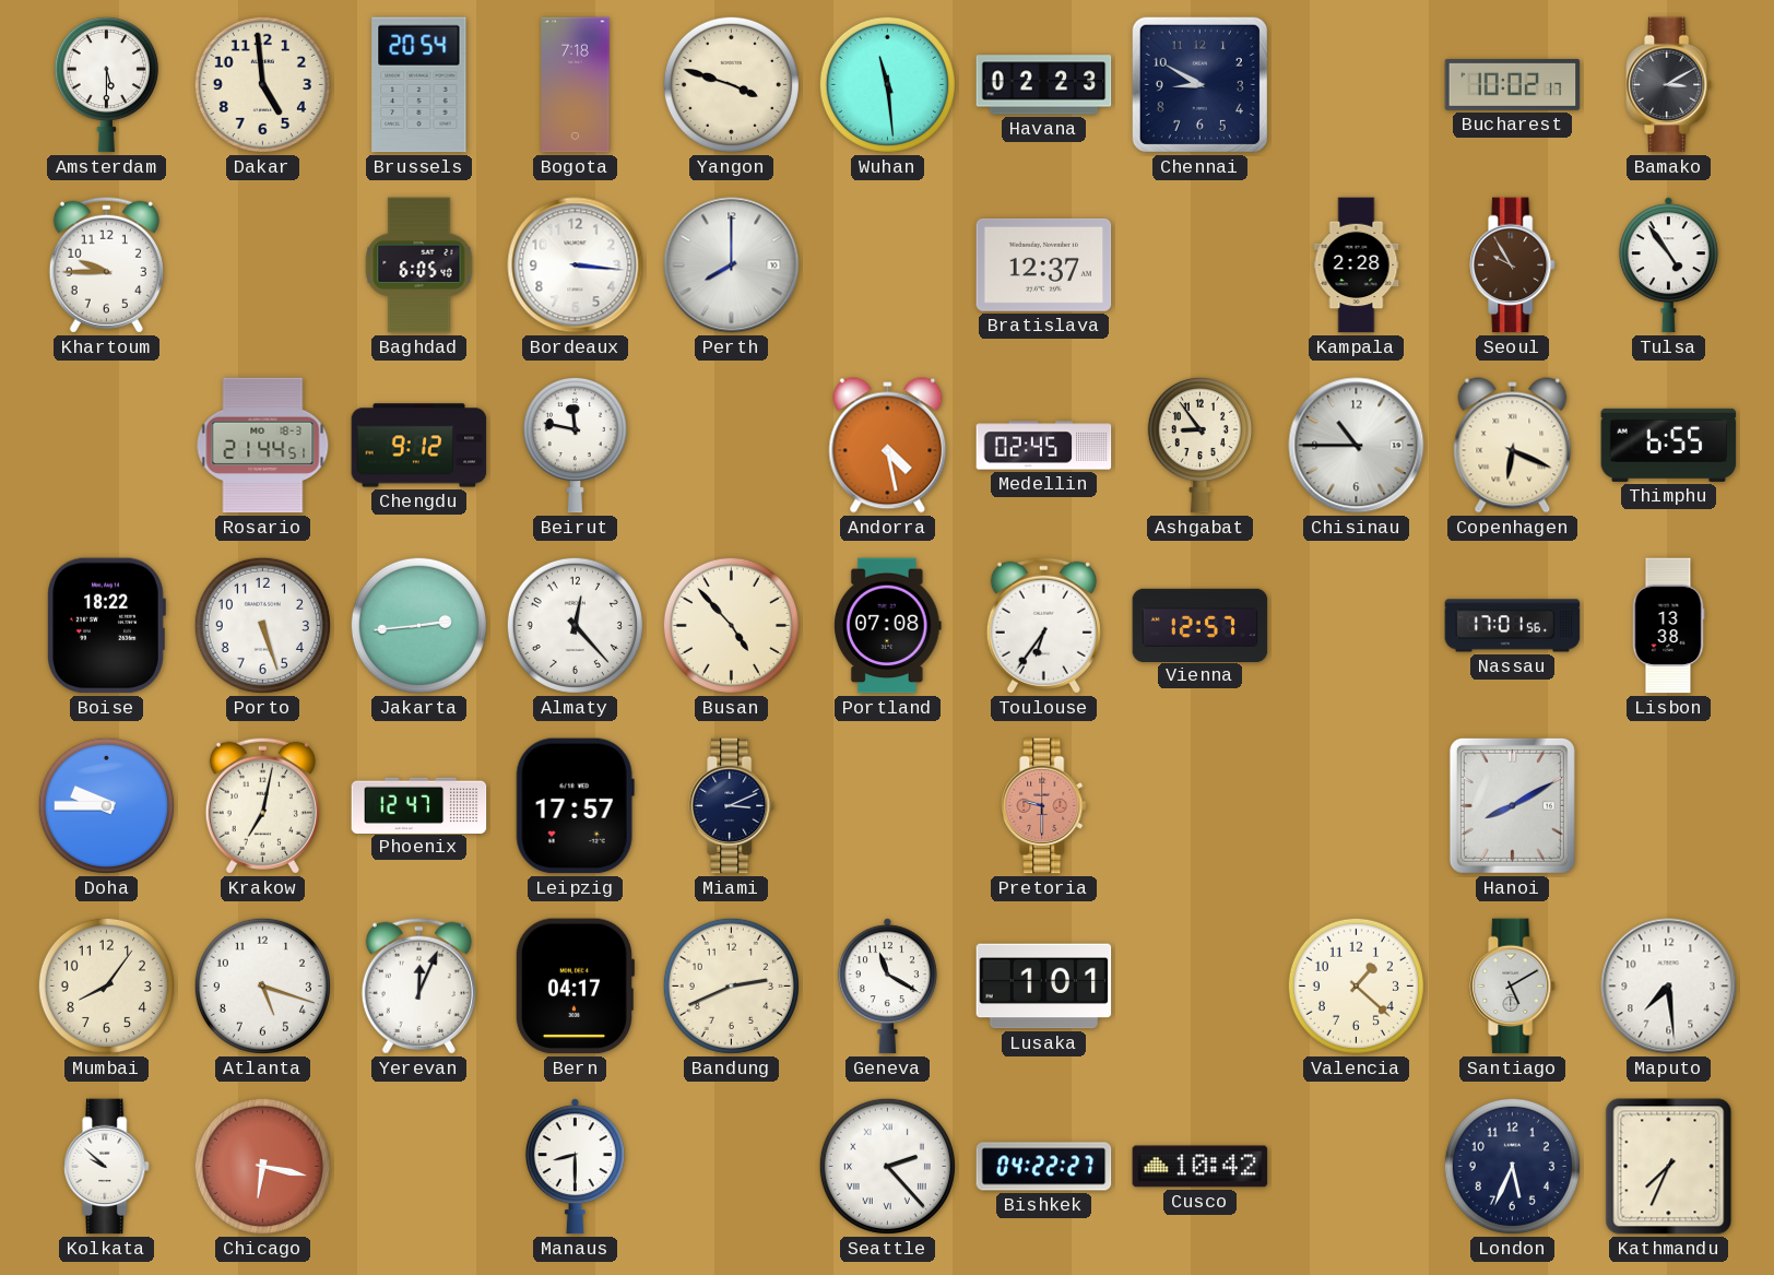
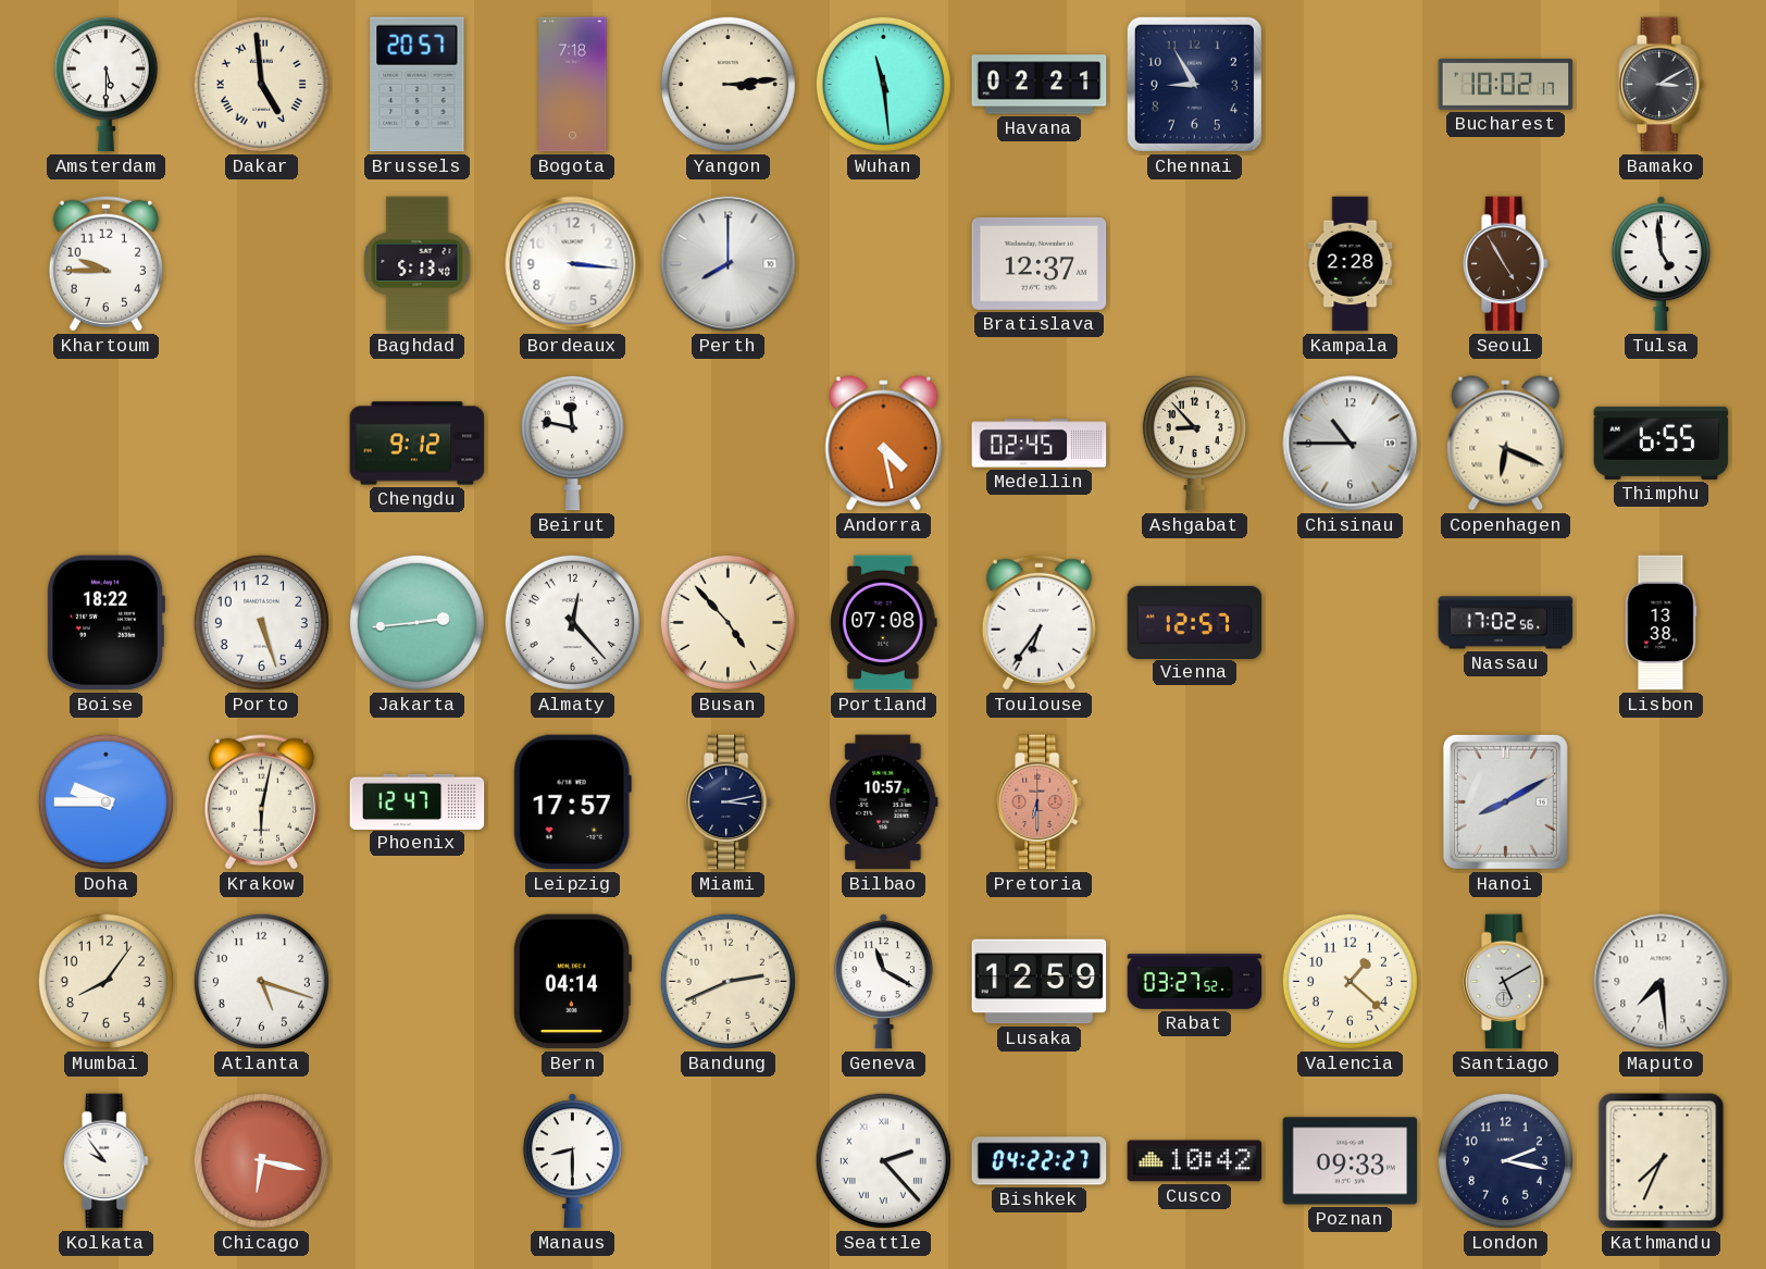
Dakar numerals: Arabic -> Roman
Brussels: 20:54 -> 20:57
Yangon: 3:48 -> 3:14
Havana: 02:23 -> 02:21
Chennai: 8:50 -> 8:55
Baghdad: 6:05 -> 5:13
Seoul: 9:55 -> 4:55
Tulsa: 4:54 -> 4:59
Rosario: 21:44 -> none
Ashgabat: 8:54 -> 8:53
Nassau: 17:01 -> 17:02
Krakow: 7:02 -> 6:02
Miami: 3:11 -> 3:13
Bilbao: none -> 10:57
Pretoria: 9:30 -> 6:30
Yerevan: 12:04 -> none
Bern: 04:17 -> 04:14
Lusaka: 1:01 -> 12:59
Rabat: none -> 03:27
Kolkata: 9:52 -> 9:54
Poznan: none -> 09:33
London: 5:34 -> 2:17
